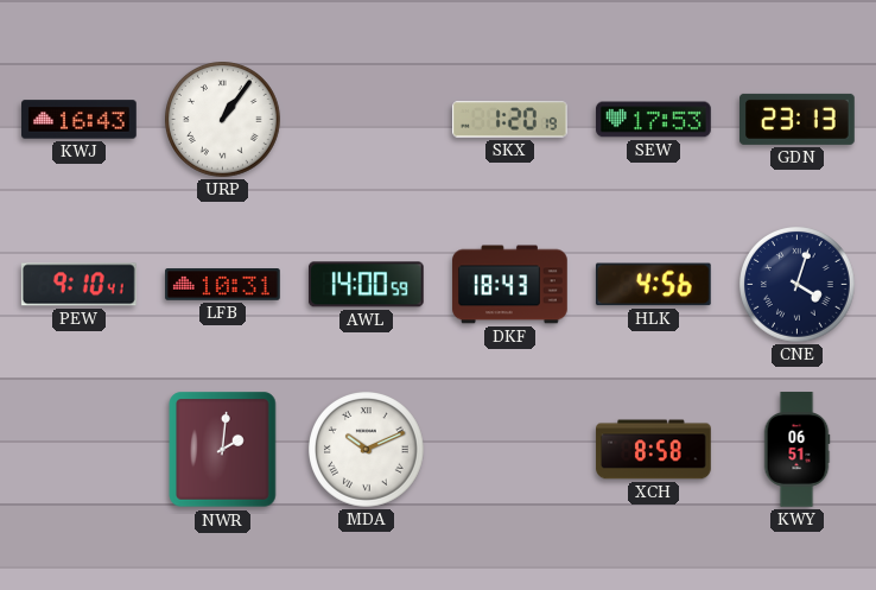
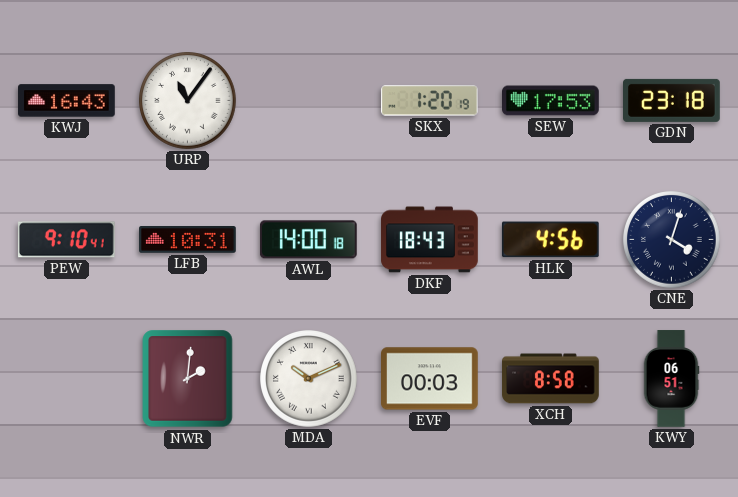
URP: 1:06 -> 11:06
GDN: 23:13 -> 23:18
AWL: 14:00:59 -> 14:00:18
EVF: none -> 00:03
